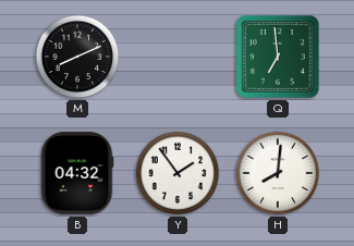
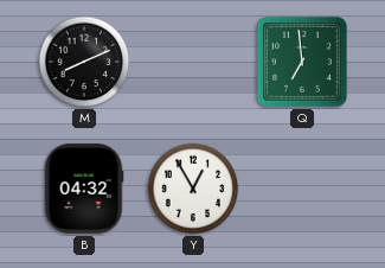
Y: 1:54 -> 12:55
H: 8:01 -> none
